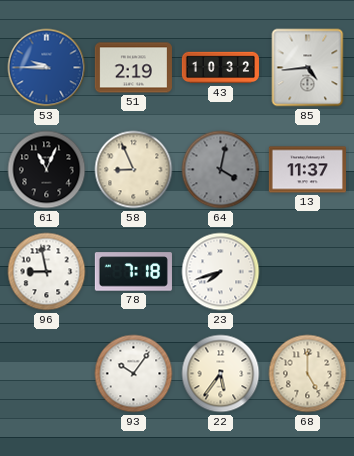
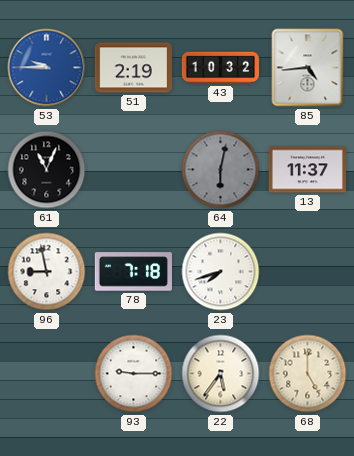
58: 8:56 -> none
64: 4:02 -> 6:02
93: 10:06 -> 9:15
